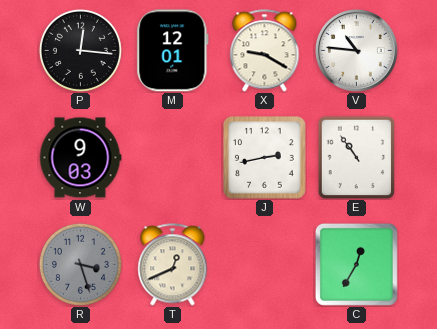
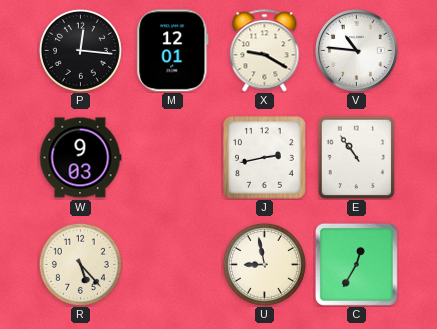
R: 3:27 -> 5:23
R dial: grey -> cream
T: 12:41 -> none
U: none -> 8:58
